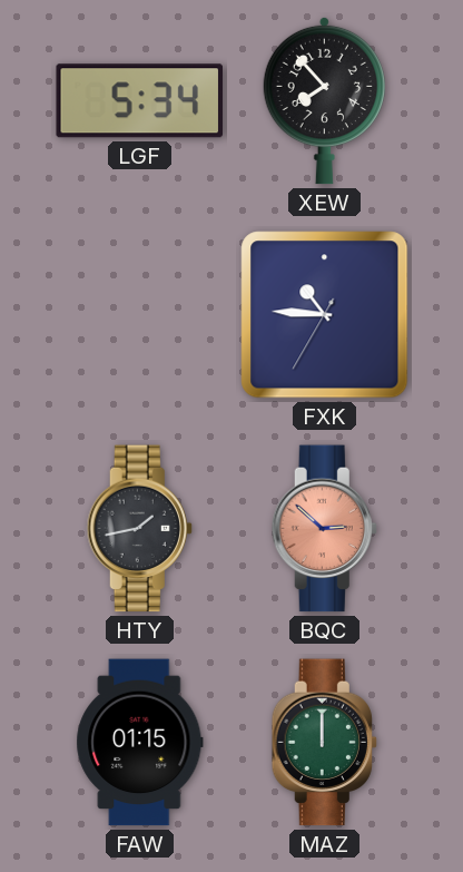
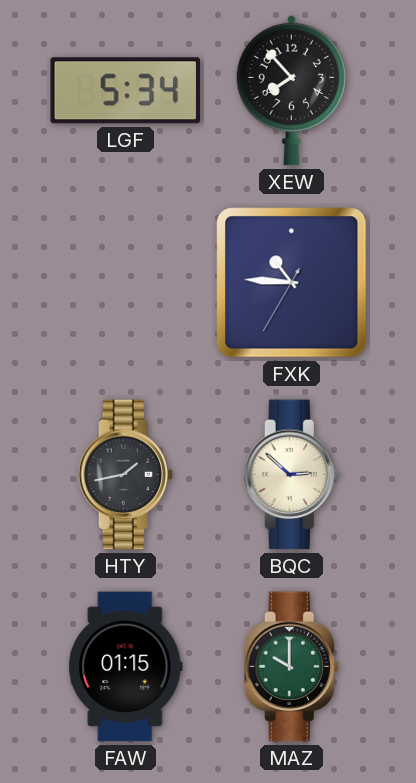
BQC dial: salmon -> cream
MAZ: 12:00 -> 10:00
